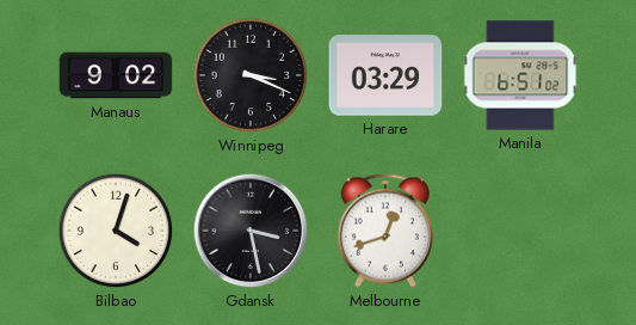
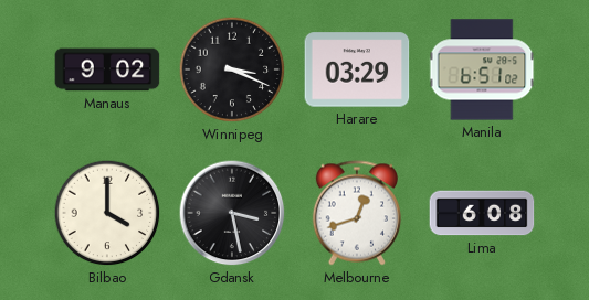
Bilbao: 4:03 -> 4:00
Lima: none -> 6:08
